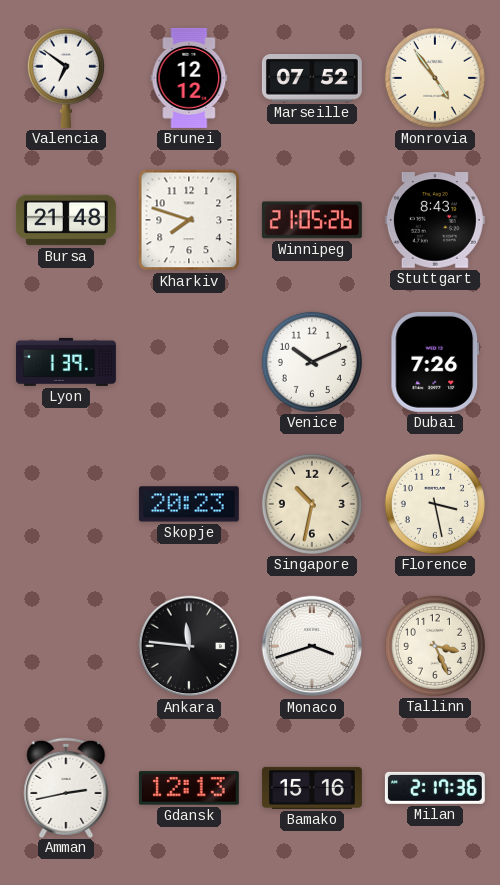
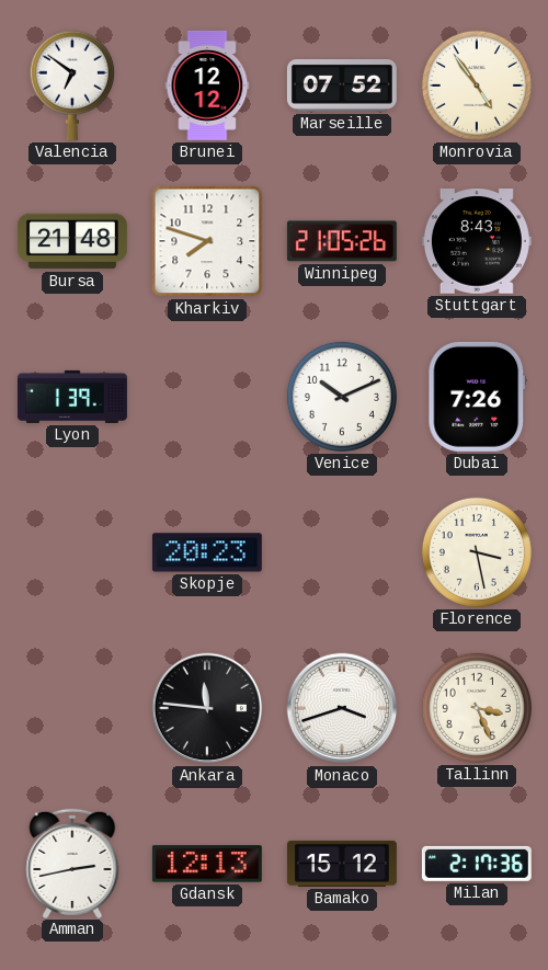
Singapore: 10:32 -> none
Bamako: 15:16 -> 15:12
